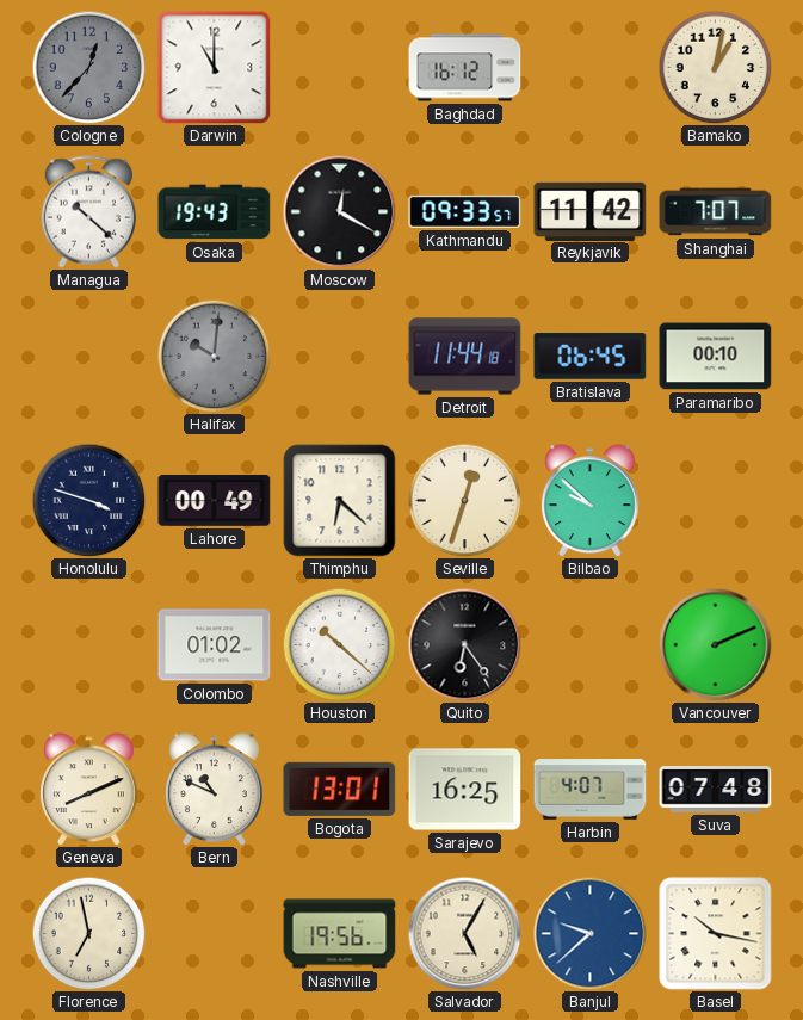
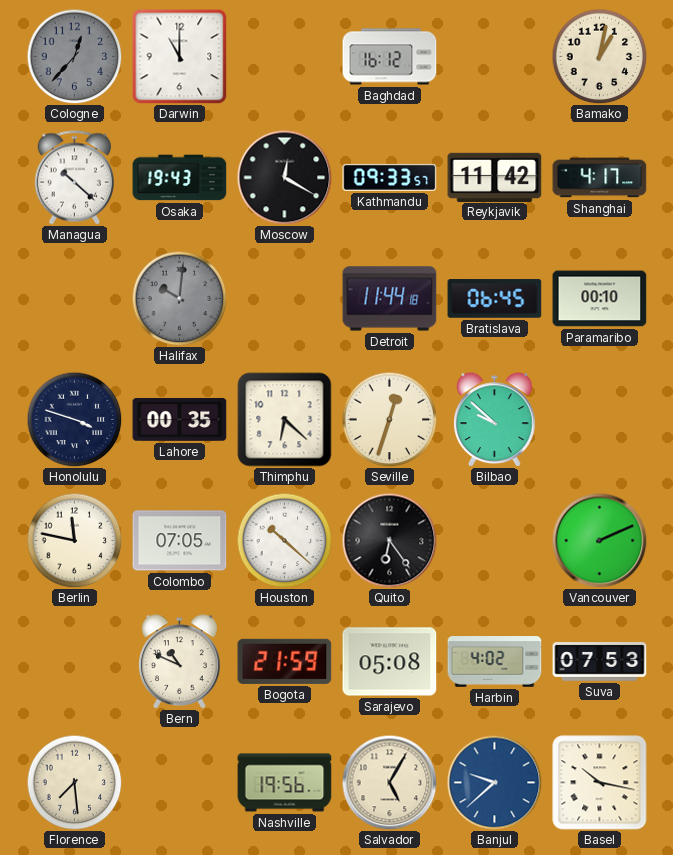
Shanghai: 7:07 -> 4:17
Lahore: 00:49 -> 00:35
Berlin: none -> 11:47
Colombo: 01:02 -> 07:05
Geneva: 8:11 -> none
Bogota: 13:01 -> 21:59
Sarajevo: 16:25 -> 05:08
Harbin: 4:07 -> 4:02
Suva: 07:48 -> 07:53
Florence: 6:58 -> 7:29
